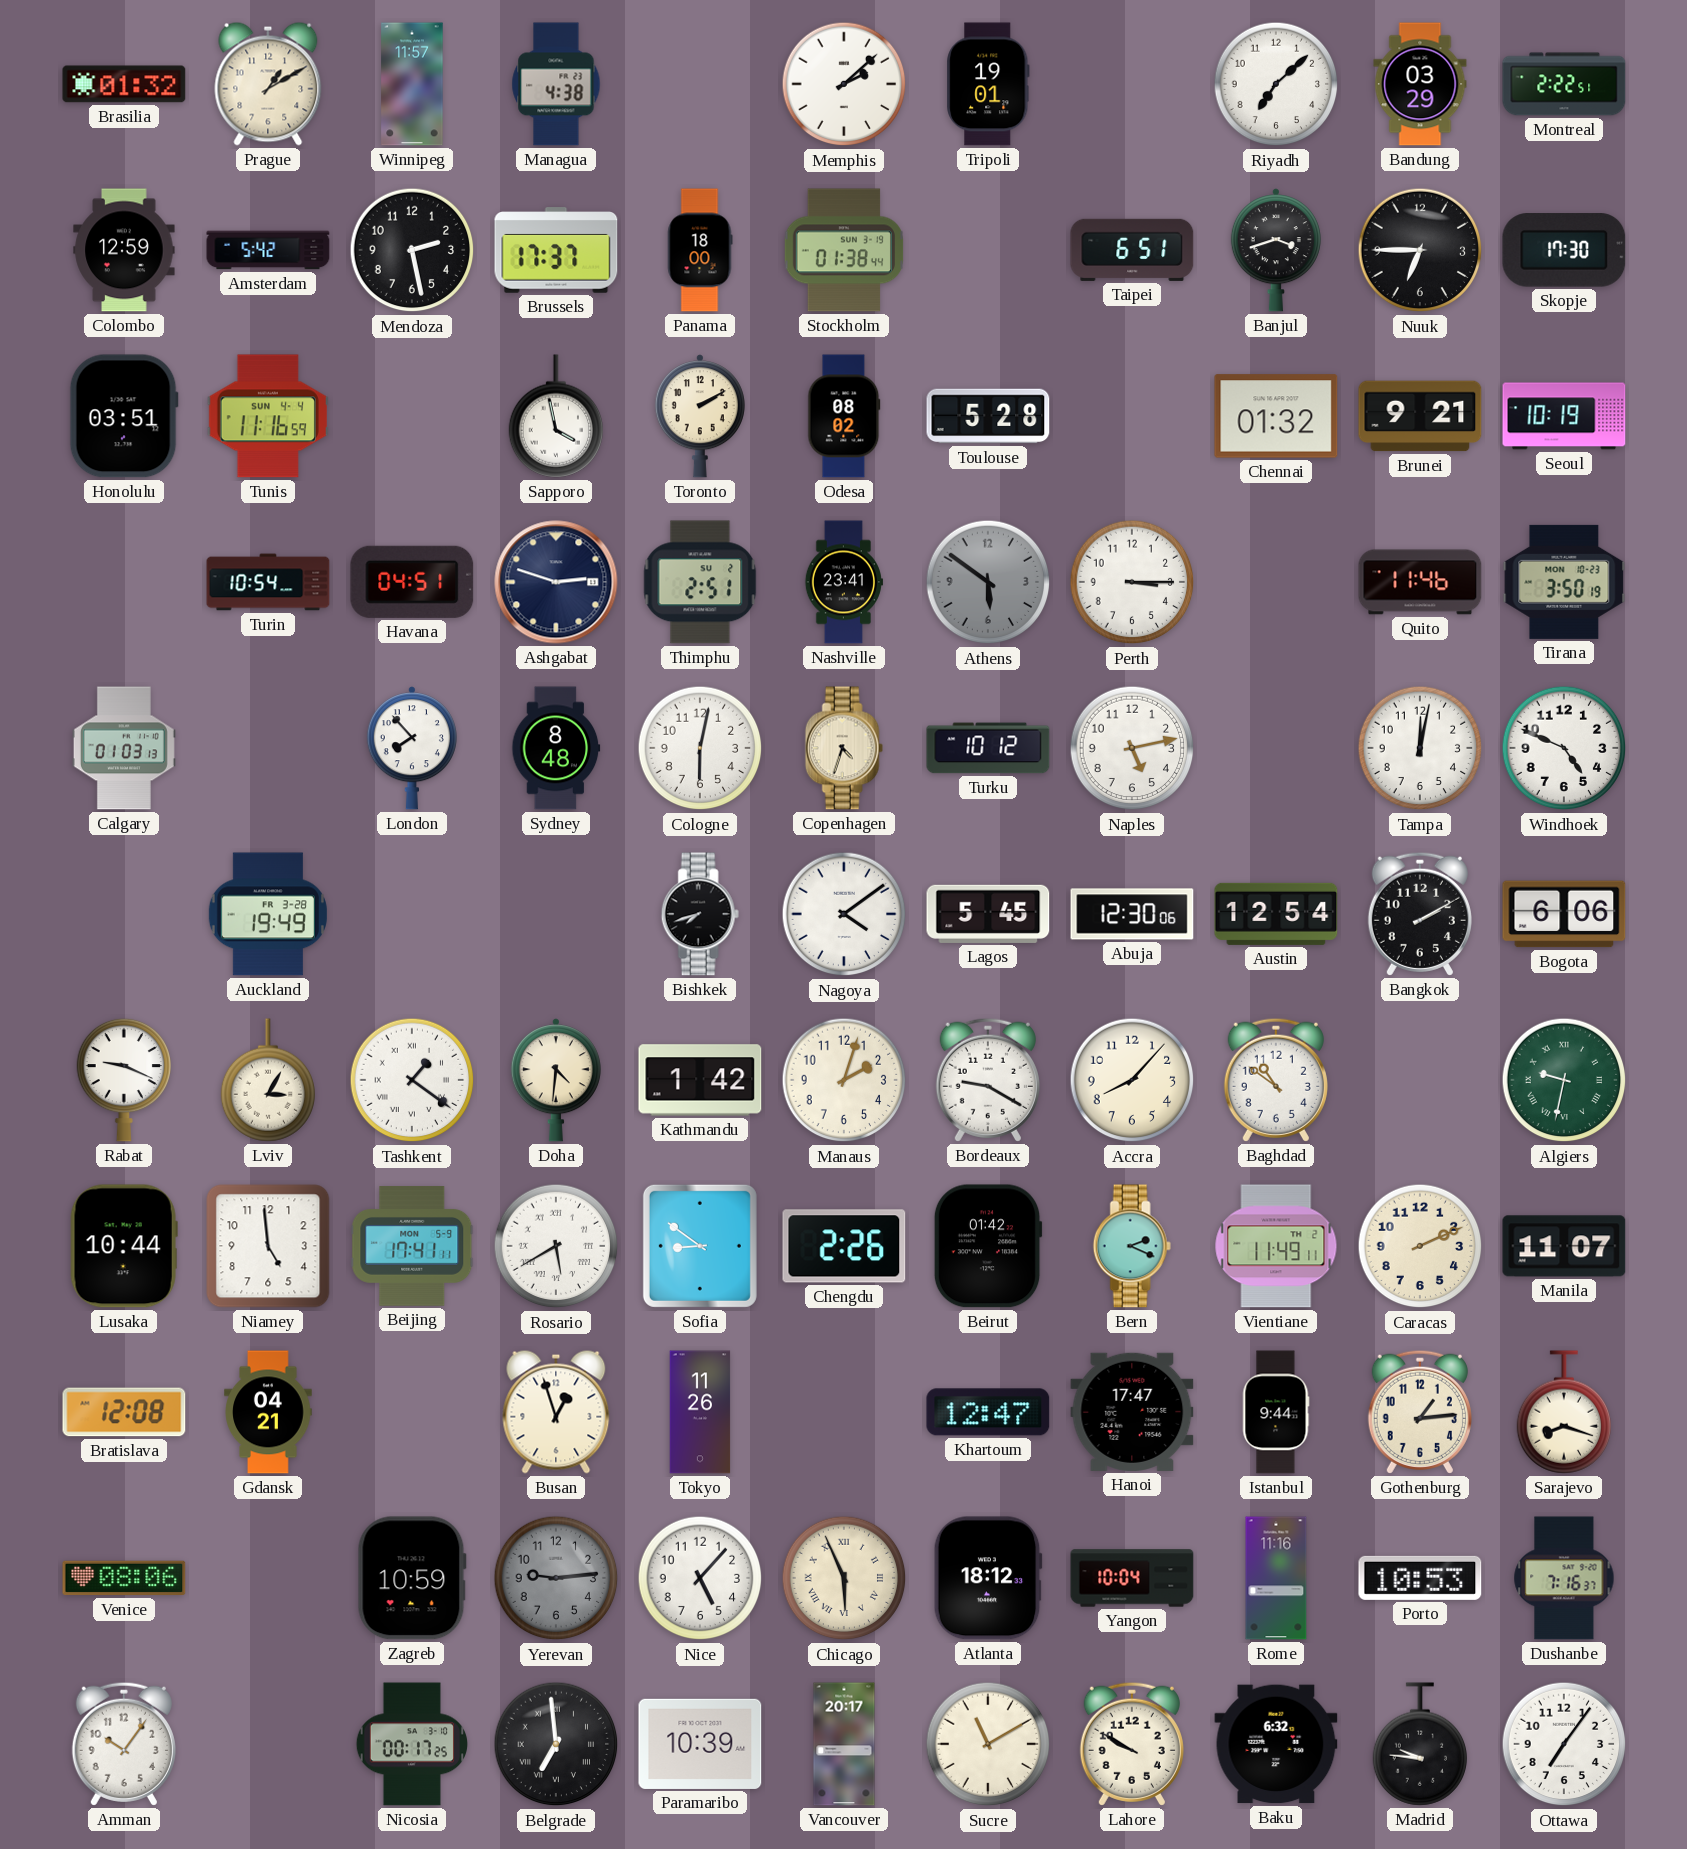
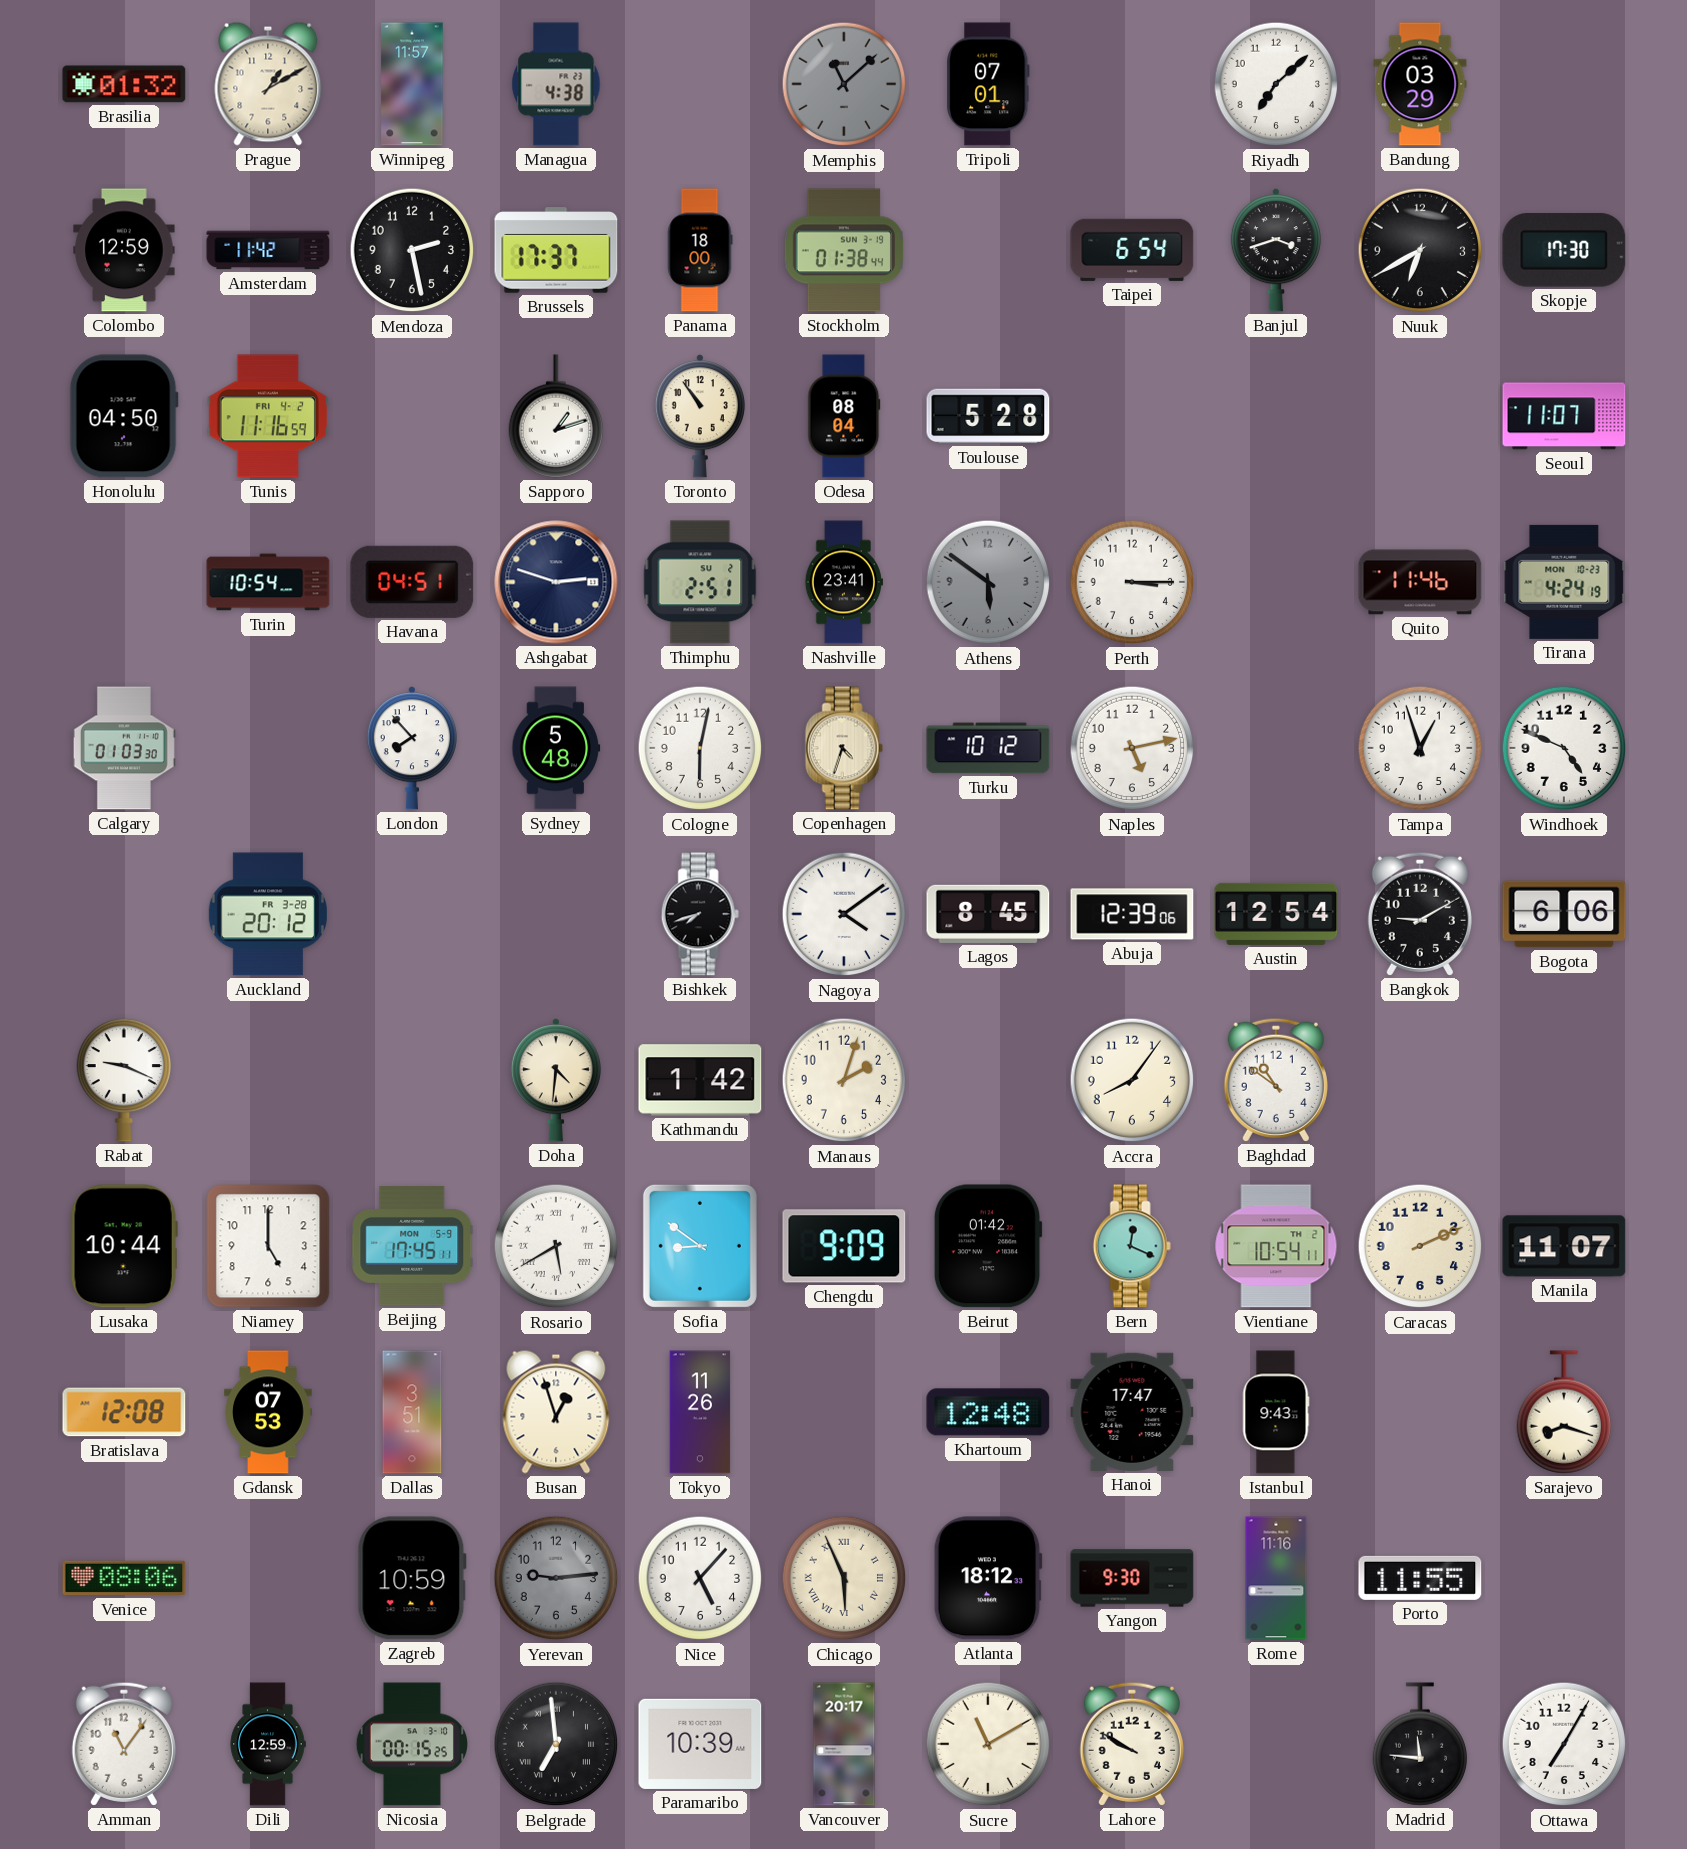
Memphis: 2:08 -> 11:08
Memphis dial: white -> grey
Tripoli: 19:01 -> 07:01
Montreal: 2:22 -> none
Amsterdam: 5:42 -> 11:42
Taipei: 6:51 -> 6:54
Nuuk: 6:45 -> 6:40
Honolulu: 03:51 -> 04:50
Tunis date: SUN 4-4 -> FRI 4-2
Sapporo: 3:58 -> 1:12
Toronto: 2:10 -> 10:54
Odesa: 08:02 -> 08:04
Chennai: 01:32 -> none
Brunei: 9:21 -> none
Seoul: 10:19 -> 11:07
Tirana: 3:50 -> 4:24
Calgary: 01:03:13 -> 01:03:30
Sydney: 8:48 -> 5:48
Tampa: 12:02 -> 12:57
Auckland: 19:49 -> 20:12
Lagos: 5:45 -> 8:45
Abuja: 12:30 -> 12:39
Bangkok: 2:10 -> 9:10
Lviv: 3:05 -> none
Tashkent: 1:21 -> none
Bordeaux: 9:20 -> none
Accra: 8:07 -> 8:06
Algiers: 9:32 -> none
Niamey: 4:59 -> 5:00
Beijing: 17:41 -> 17:45
Chengdu: 2:26 -> 9:09
Bern: 2:19 -> 12:19
Vientiane: 11:49 -> 10:54
Gdansk: 04:21 -> 07:53
Dallas: none -> 3:51
Khartoum: 12:47 -> 12:48
Istanbul: 9:44 -> 9:43
Gothenburg: 1:14 -> none
Yangon: 10:04 -> 9:30
Porto: 10:53 -> 11:55
Dushanbe: 7:16 -> none
Amman: 10:06 -> 11:06
Dili: none -> 12:59
Nicosia: 00:17 -> 00:15
Baku: 6:32 -> none
Madrid: 9:46 -> 11:46
Ottawa: 7:06 -> 7:05
